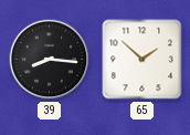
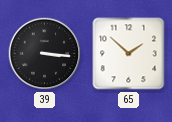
39: 8:16 -> 3:16
